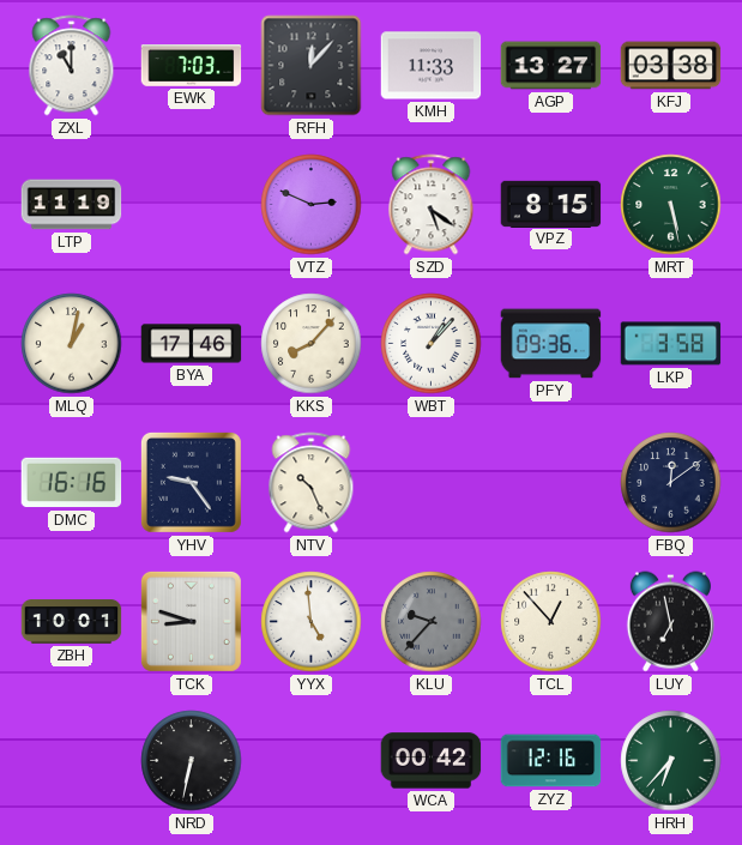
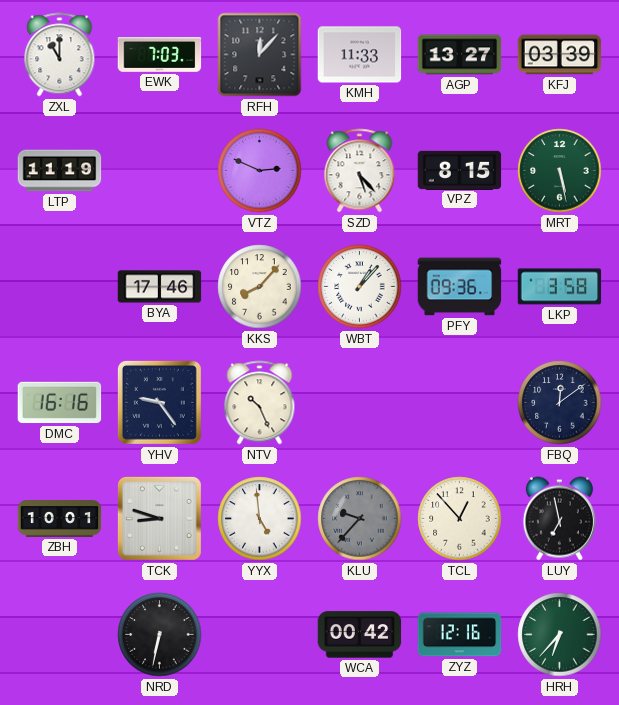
KFJ: 03:38 -> 03:39
SZD: 5:21 -> 5:23
MLQ: 1:02 -> none
